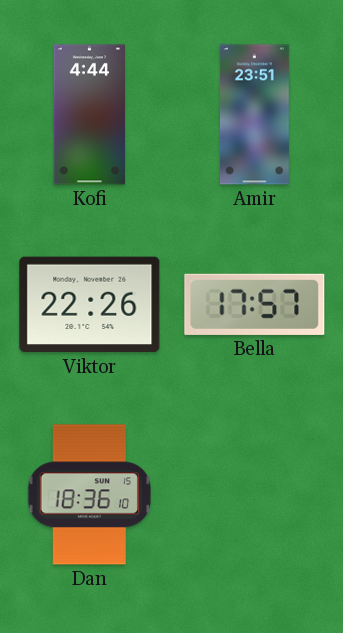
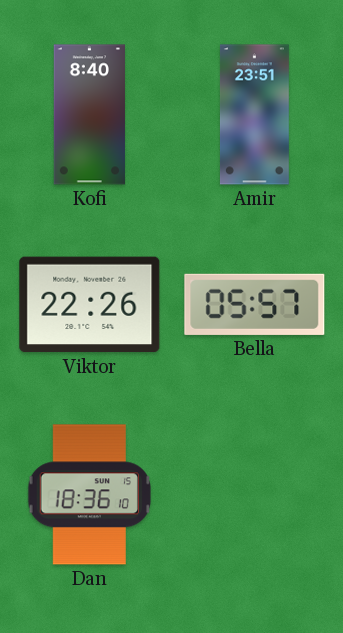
Kofi: 4:44 -> 8:40
Bella: 17:57 -> 05:57
